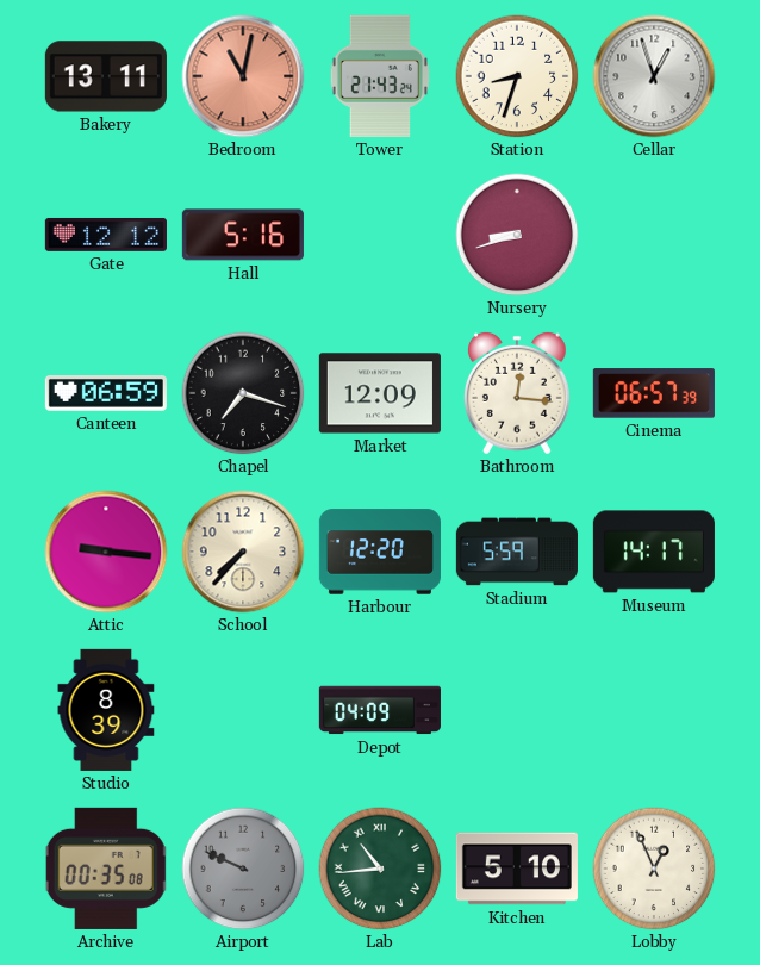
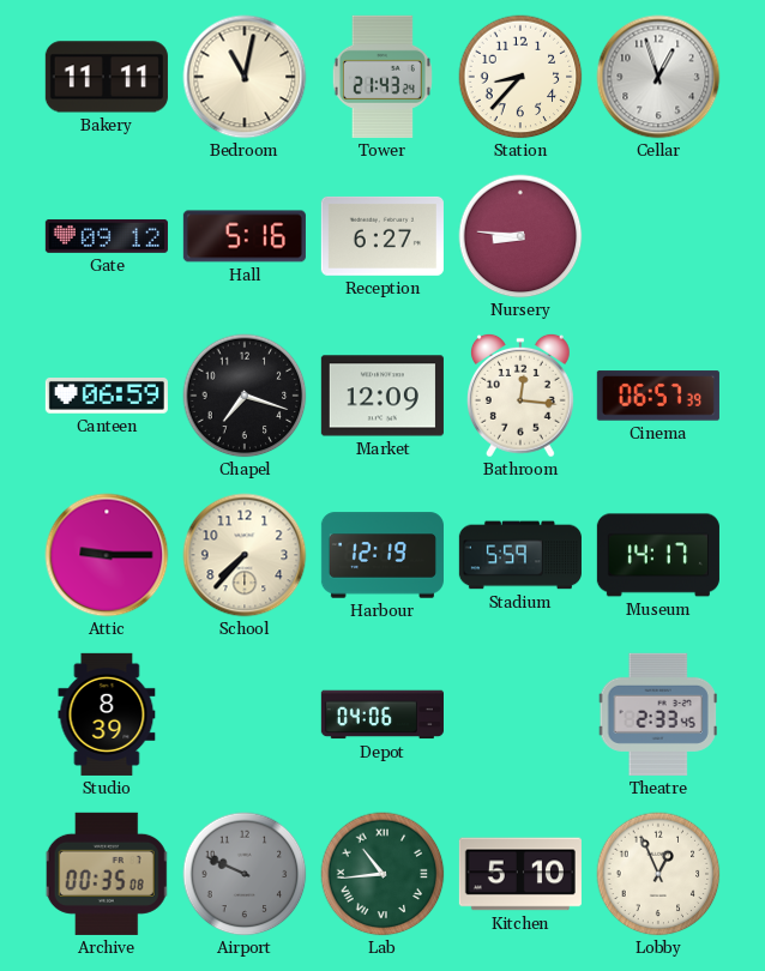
Bakery: 13:11 -> 11:11
Bedroom dial: salmon -> cream
Station: 8:33 -> 8:37
Gate: 12:12 -> 09:12
Reception: none -> 6:27
Nursery: 8:42 -> 8:46
Attic: 9:16 -> 9:15
Harbour: 12:20 -> 12:19
Depot: 04:09 -> 04:06
Theatre: none -> 2:33
